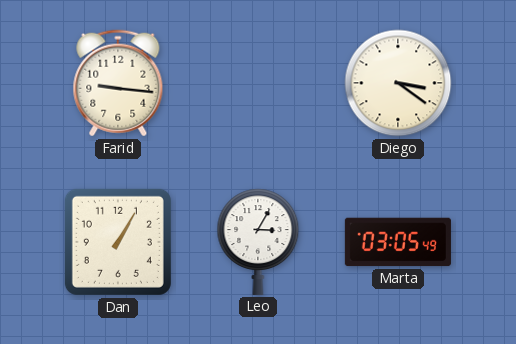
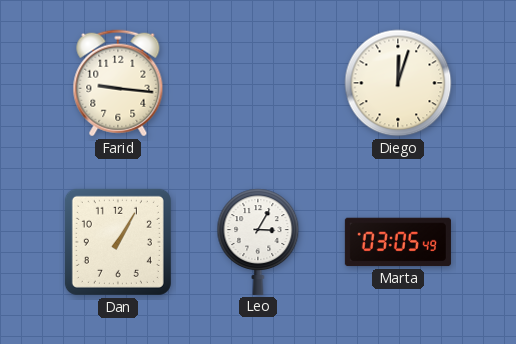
Diego: 3:21 -> 12:03
